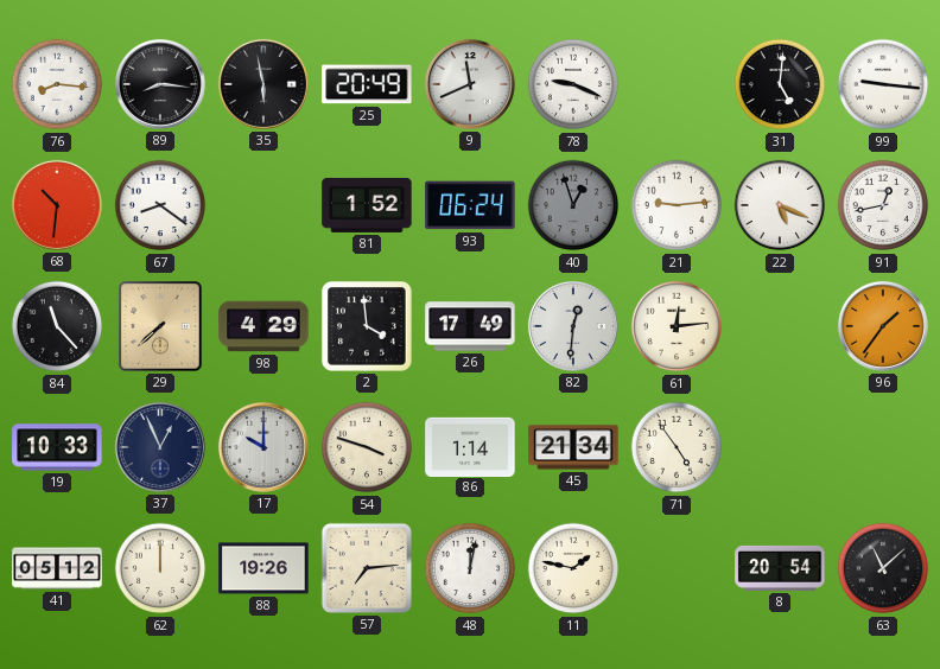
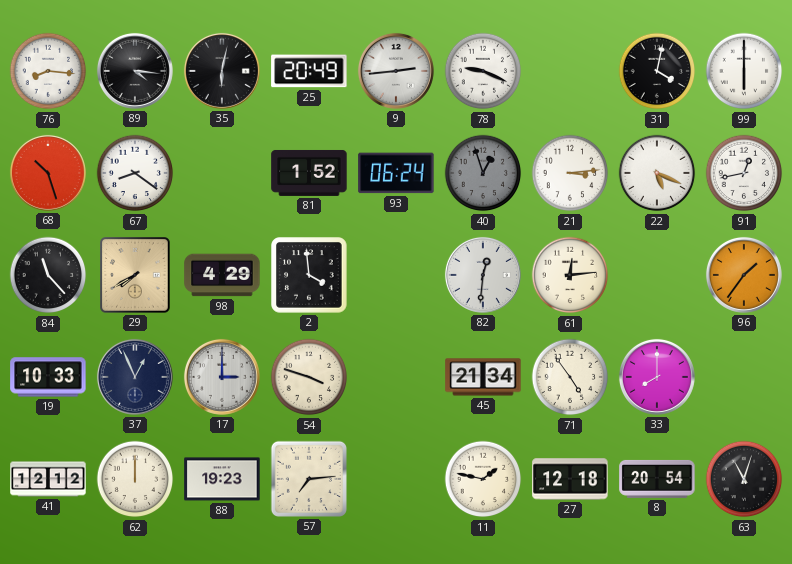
89: 8:16 -> 4:16
35: 5:58 -> 6:02
9: 11:41 -> 2:44
31: 5:01 -> 4:02
99: 9:16 -> 6:00
68: 10:31 -> 10:27
21: 9:14 -> 3:14
29: 7:38 -> 7:40
26: 17:49 -> none
17: 10:00 -> 3:00
86: 1:14 -> none
33: none -> 8:00
41: 05:12 -> 12:12
88: 19:26 -> 19:23
48: 12:02 -> none
27: none -> 12:18
63: 11:08 -> 11:03
